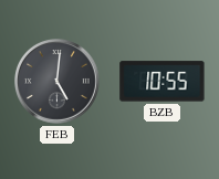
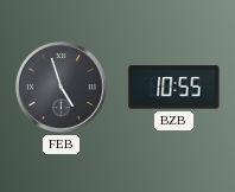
FEB: 5:01 -> 4:57
